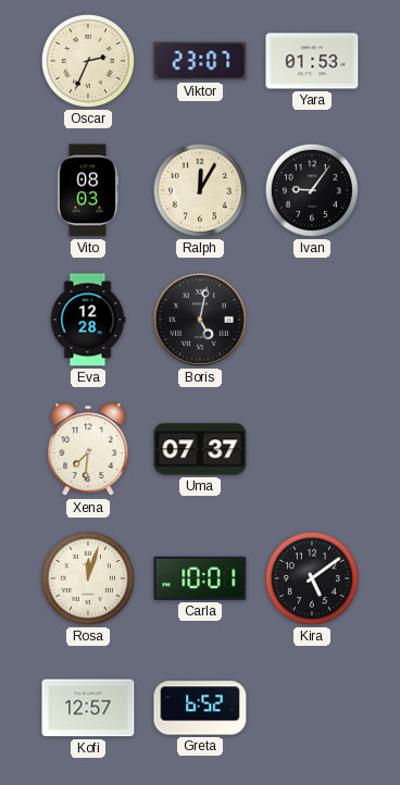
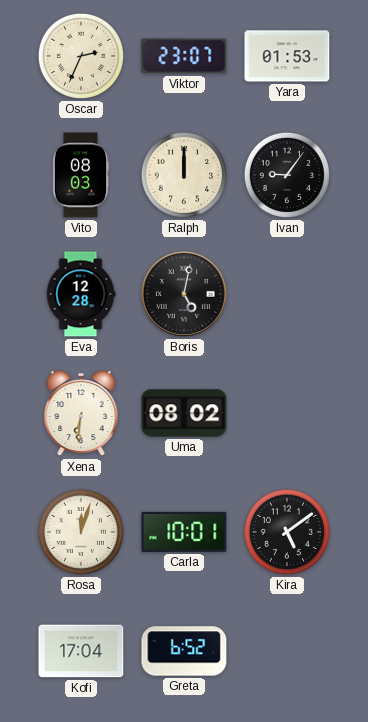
Ralph: 12:05 -> 12:00
Xena: 7:31 -> 6:31
Uma: 07:37 -> 08:02
Kofi: 12:57 -> 17:04
